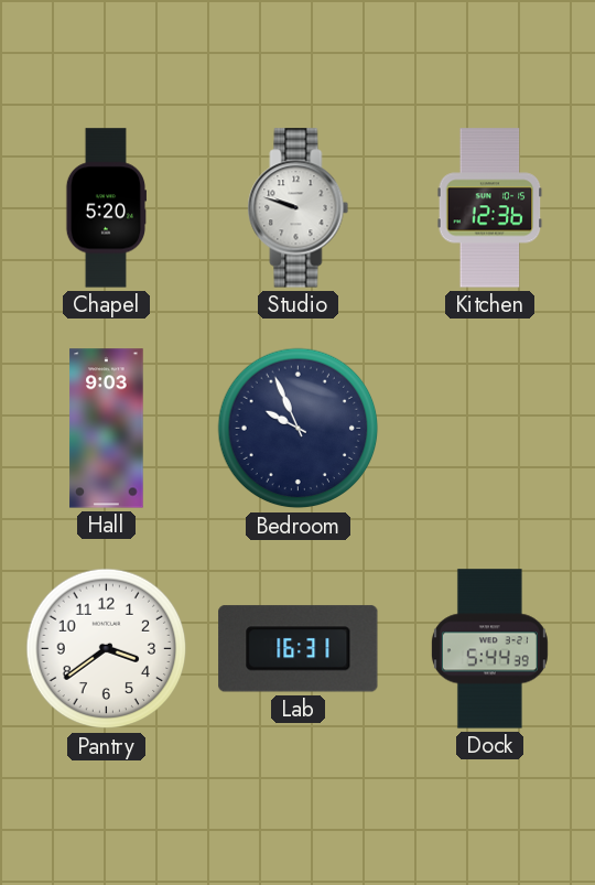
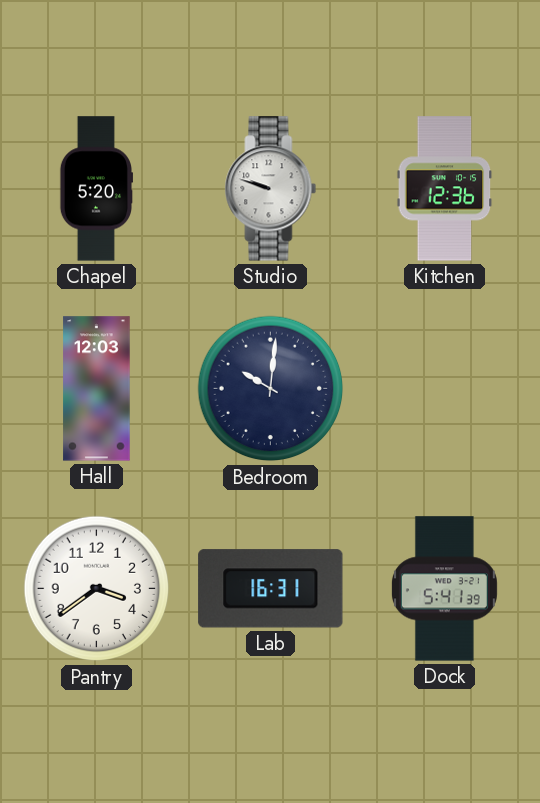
Hall: 9:03 -> 12:03
Bedroom: 9:56 -> 10:01
Dock: 5:44 -> 5:41
